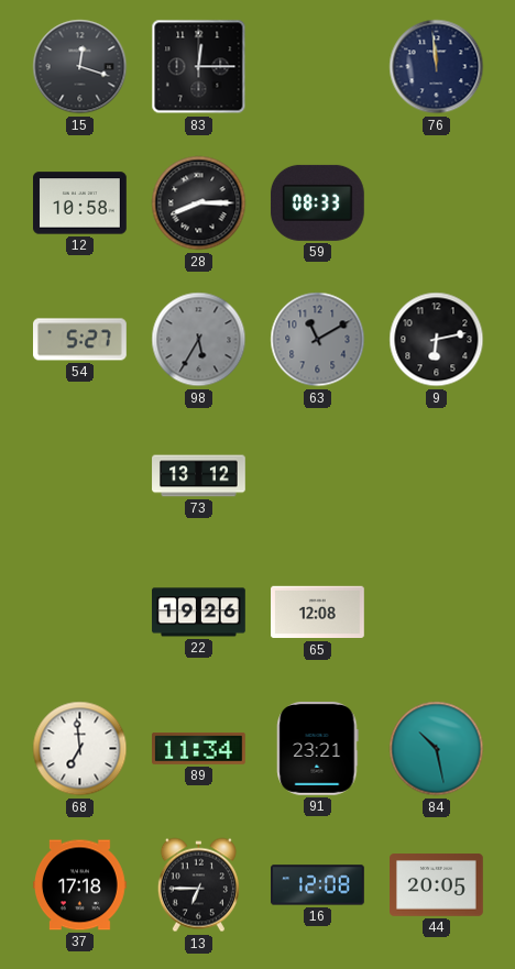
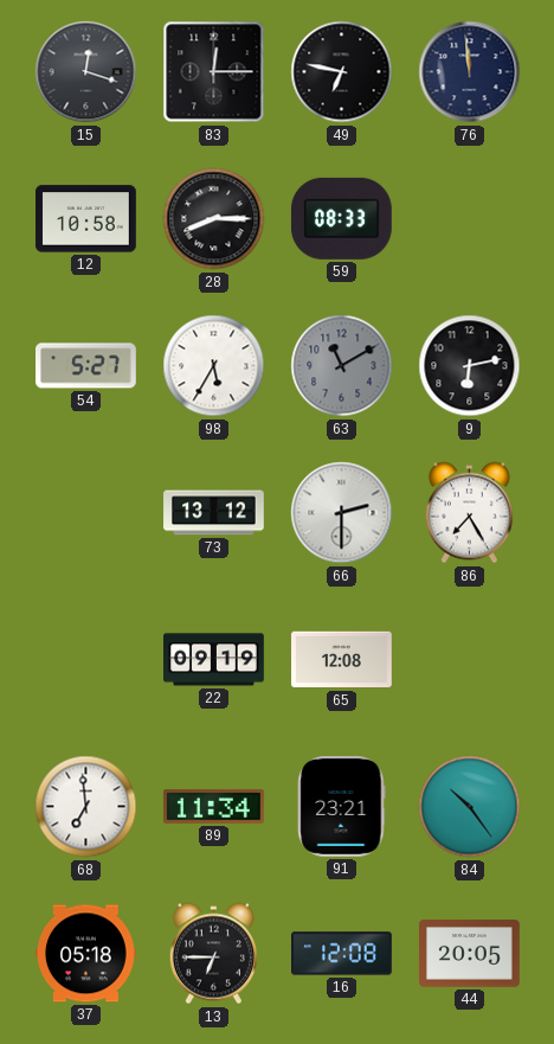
49: none -> 6:47
98 dial: grey -> white
66: none -> 2:30
86: none -> 7:25
22: 19:26 -> 09:19
84: 10:28 -> 10:24
37: 17:18 -> 05:18
